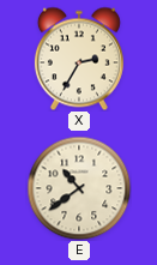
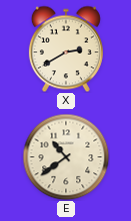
X: 2:35 -> 2:40
